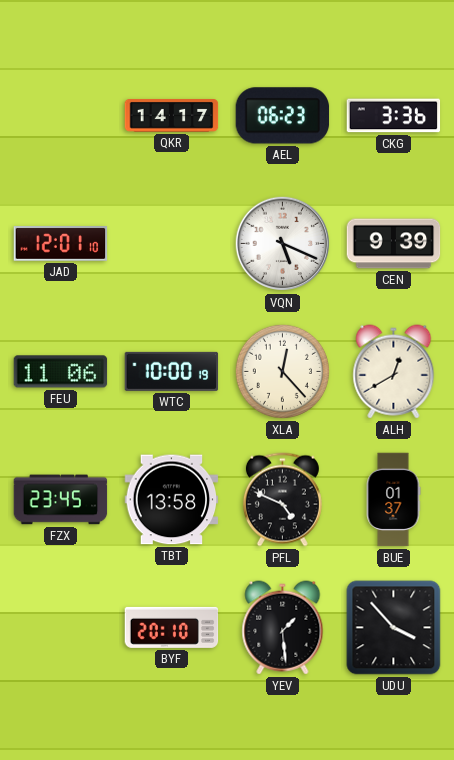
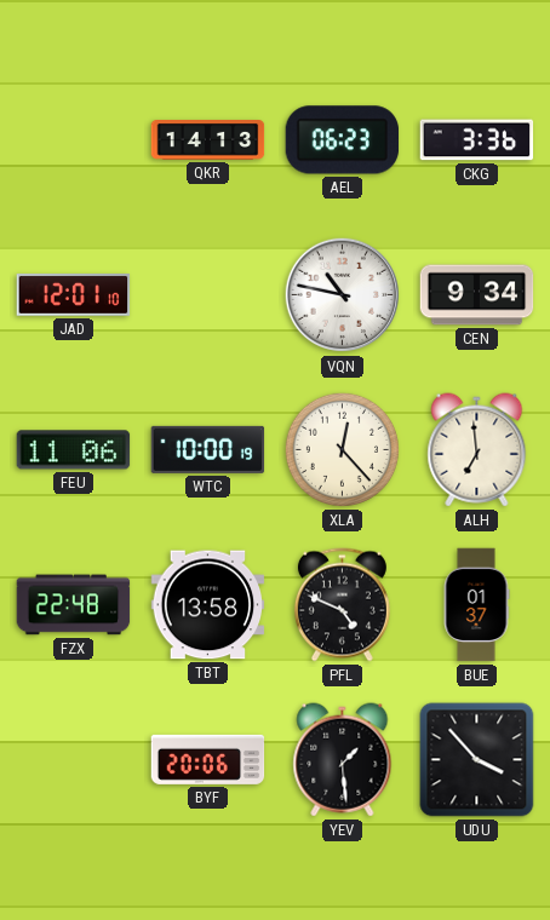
QKR: 14:17 -> 14:13
VQN: 5:19 -> 10:47
CEN: 9:39 -> 9:34
ALH: 12:40 -> 6:59
FZX: 23:45 -> 22:48
BYF: 20:10 -> 20:06
